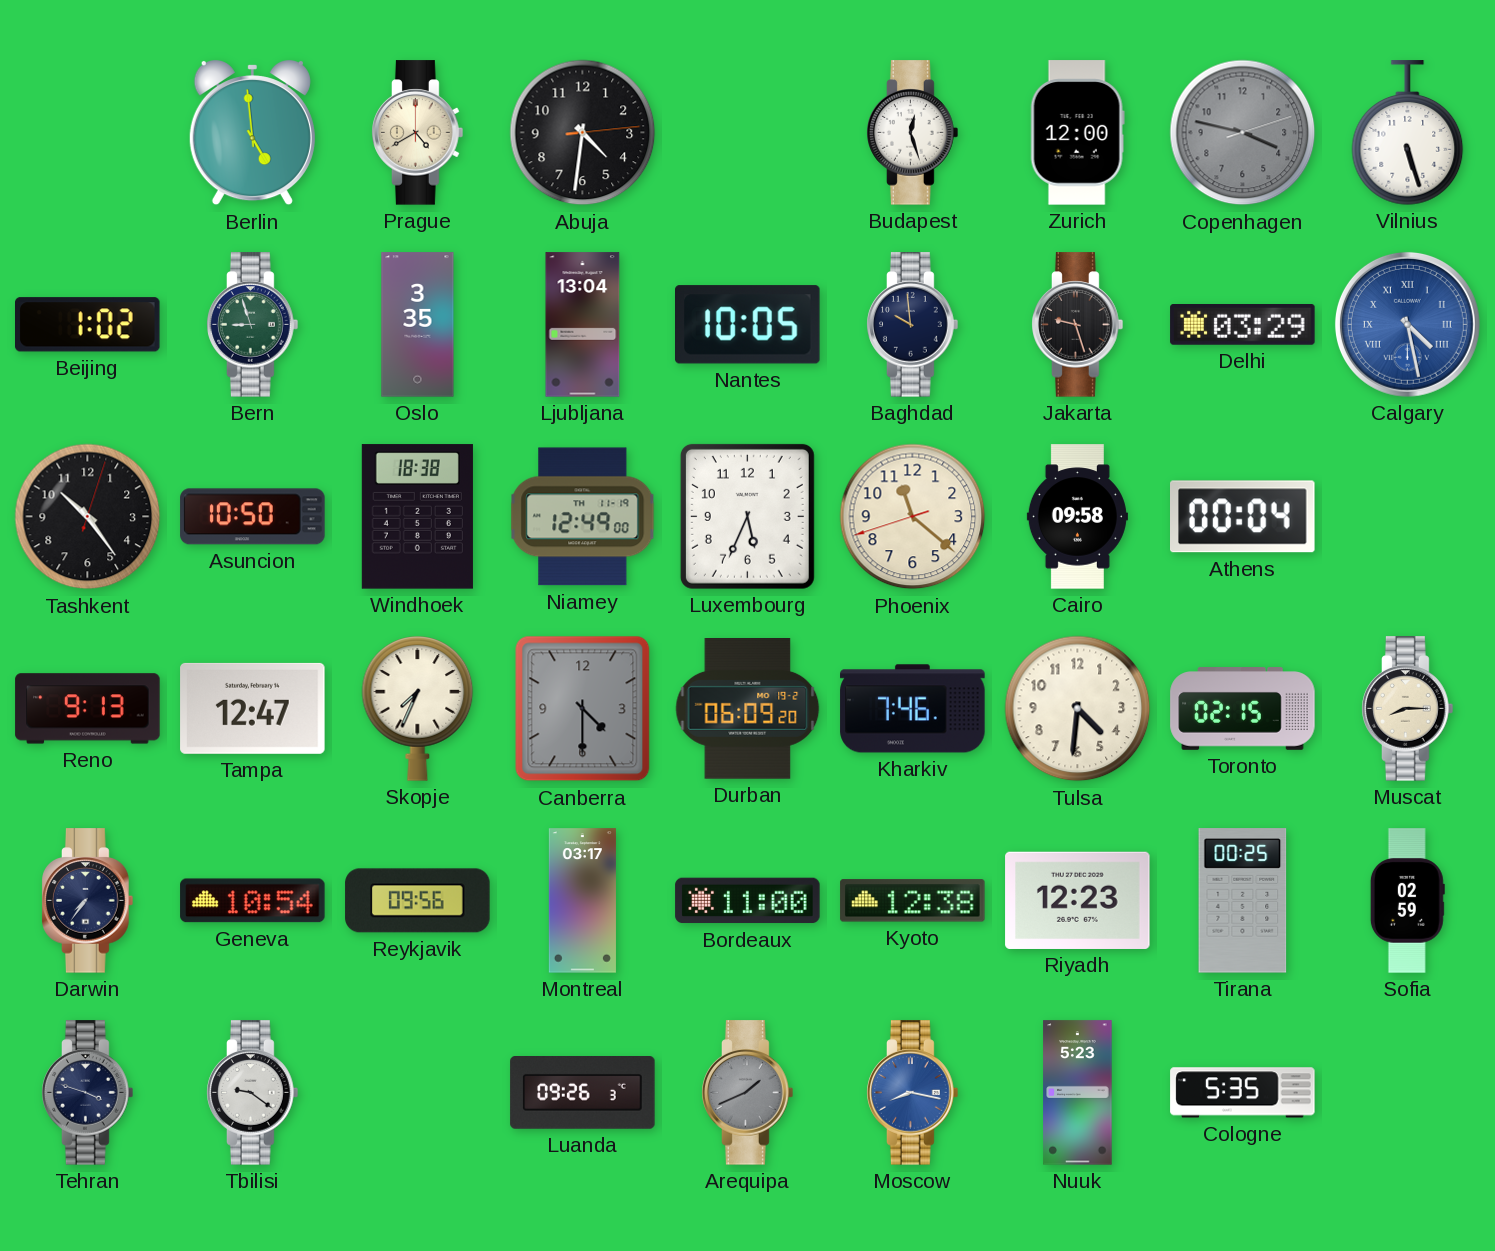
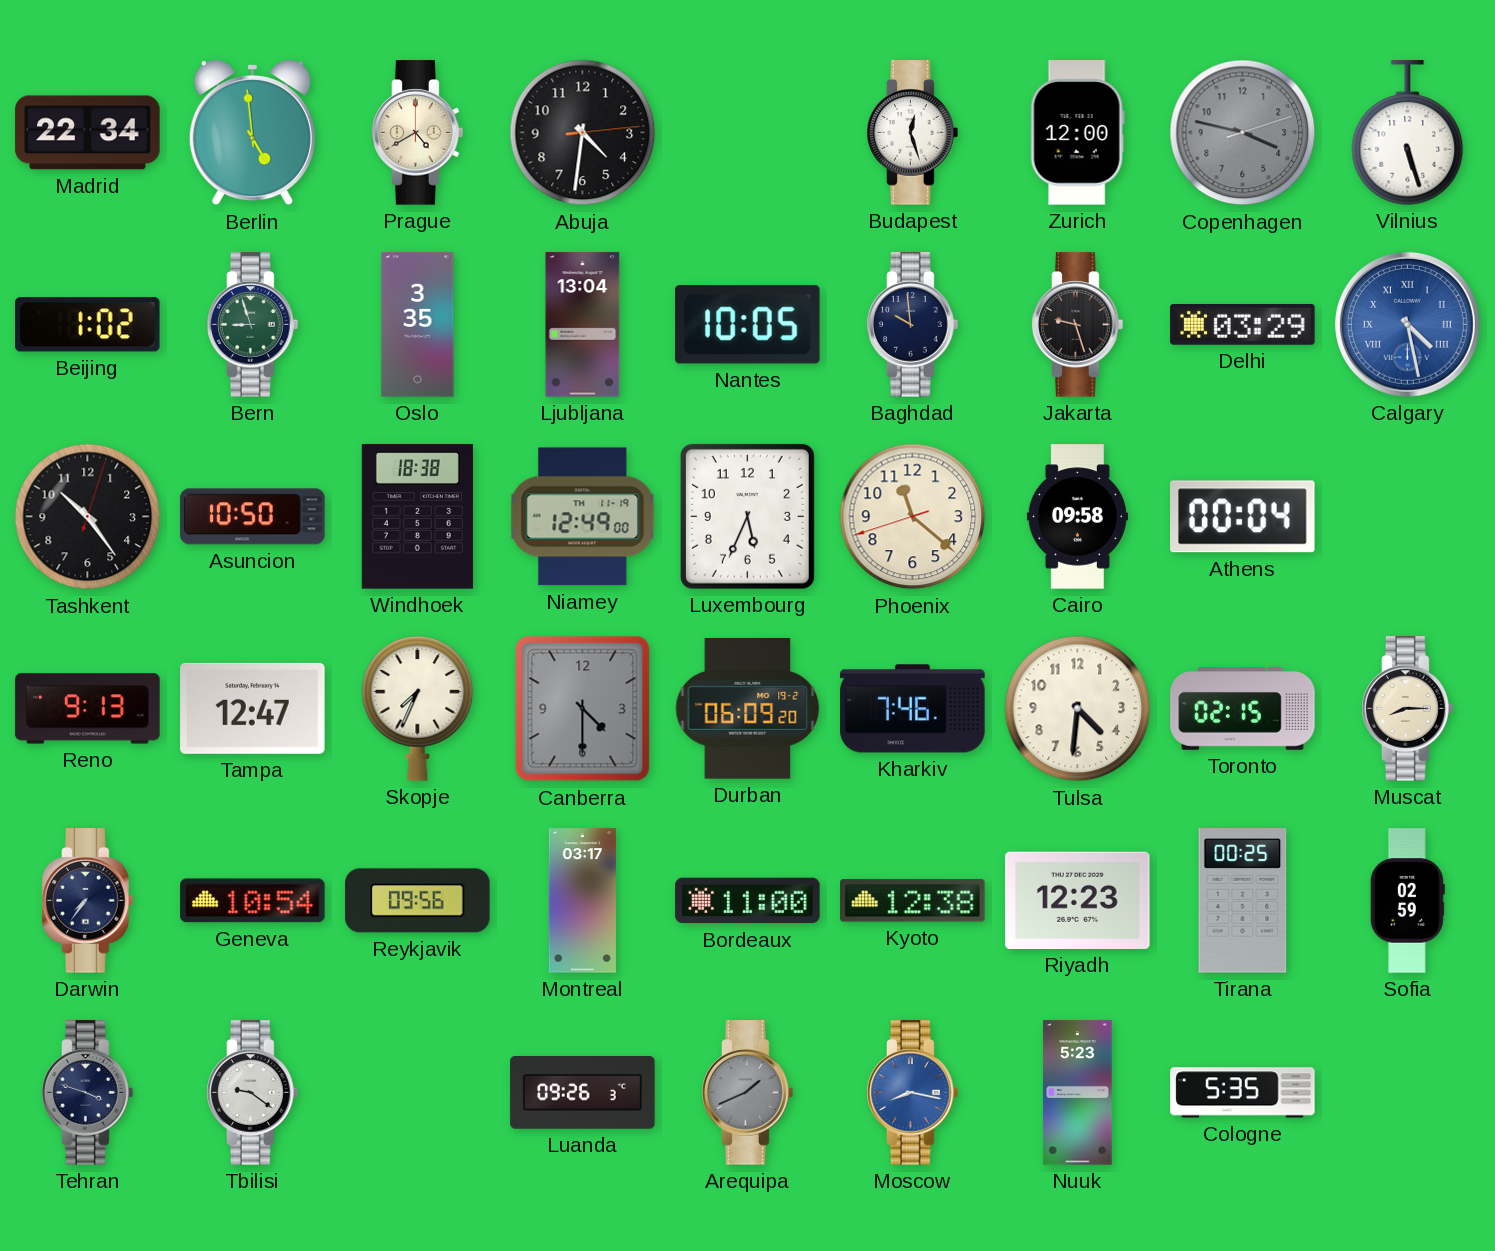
Madrid: none -> 22:34
